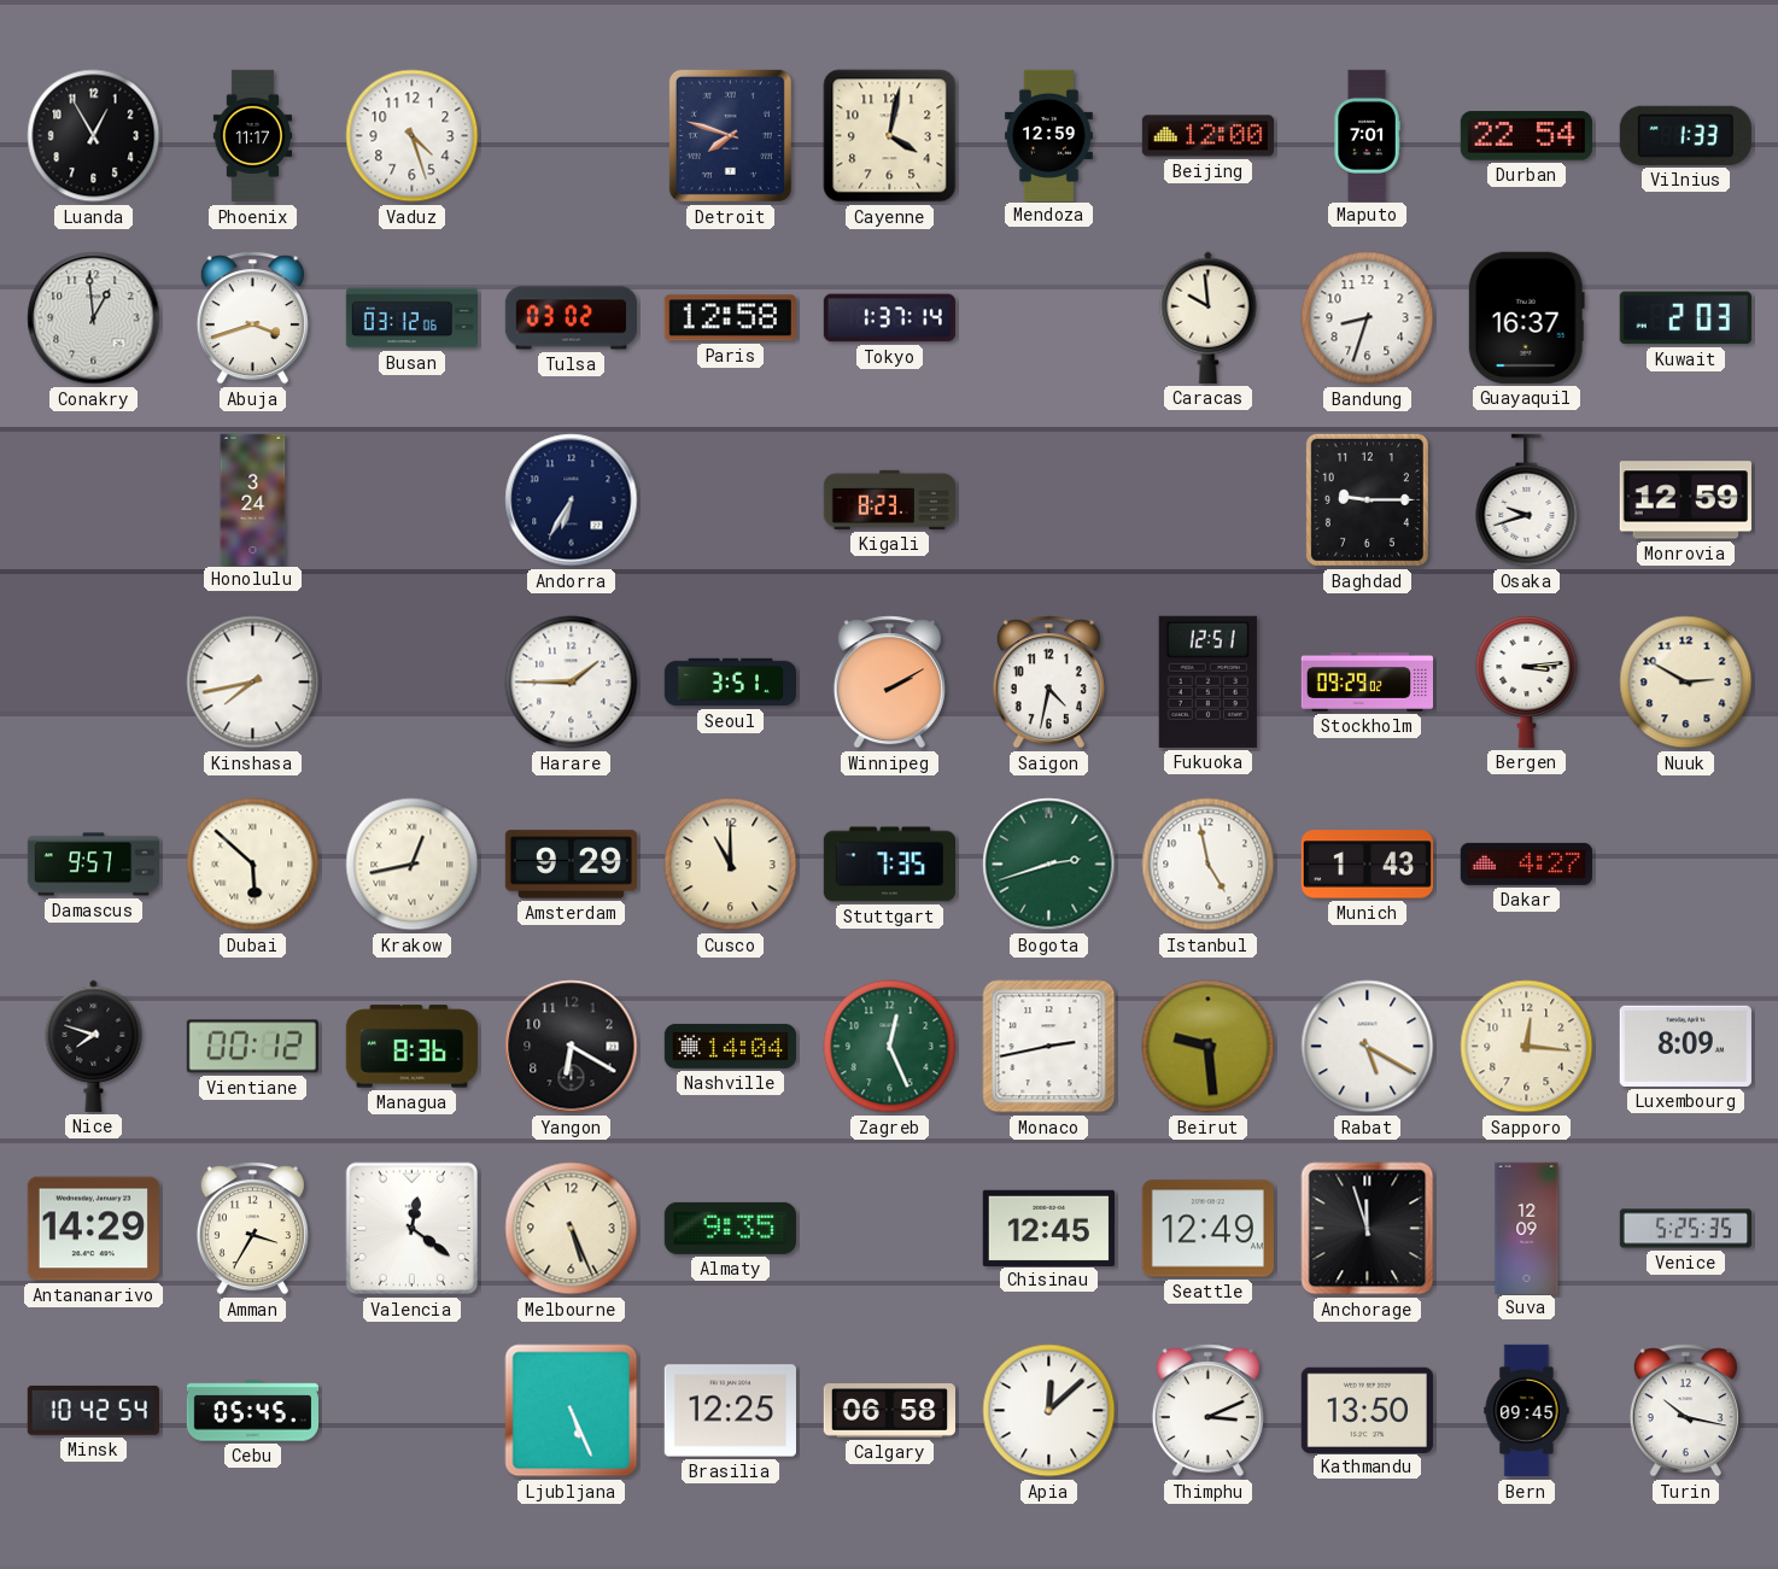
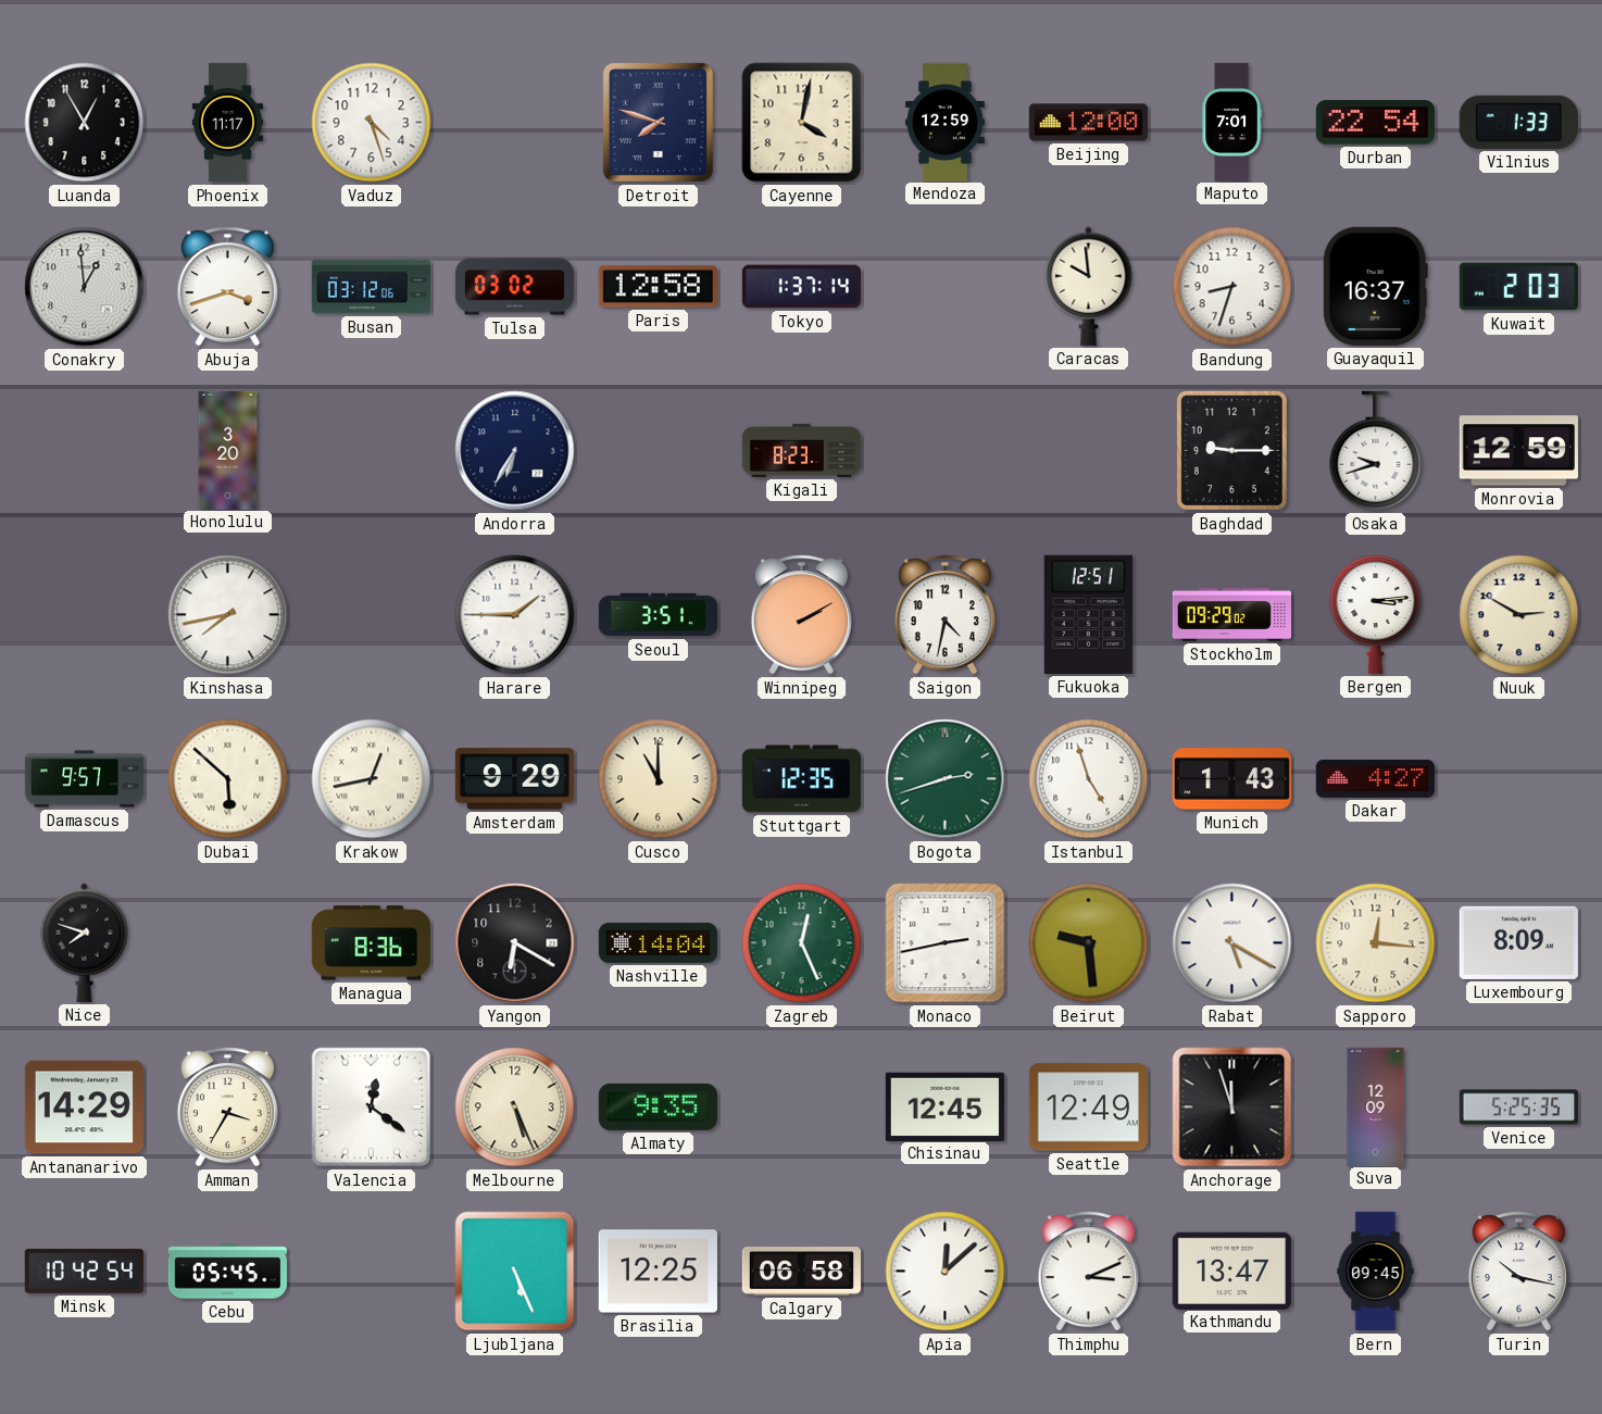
Honolulu: 3:24 -> 3:20
Stuttgart: 7:35 -> 12:35
Istanbul: 4:58 -> 4:57
Vientiane: 00:12 -> none
Kathmandu: 13:50 -> 13:47
